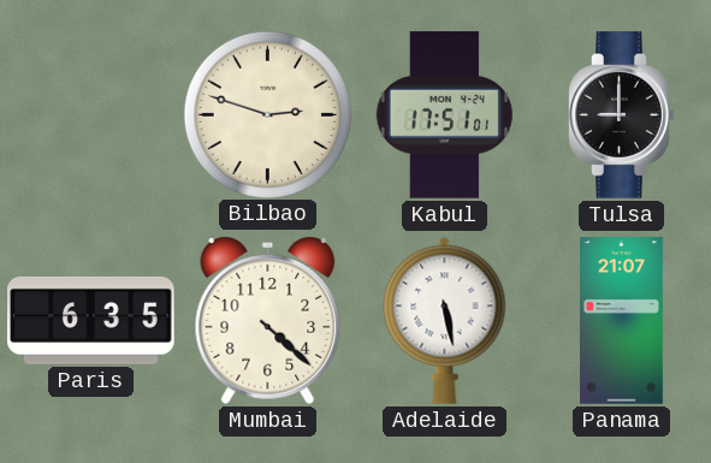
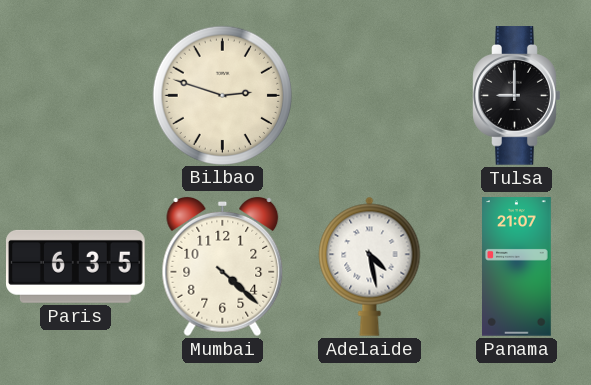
Kabul: 17:51 -> none
Adelaide: 5:28 -> 4:28
